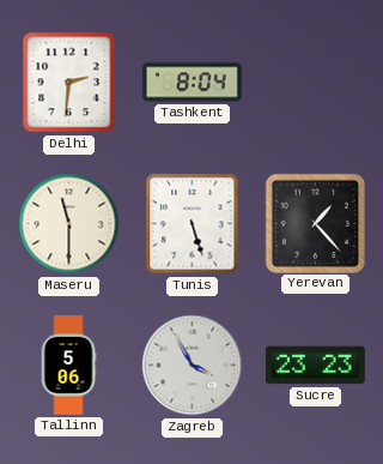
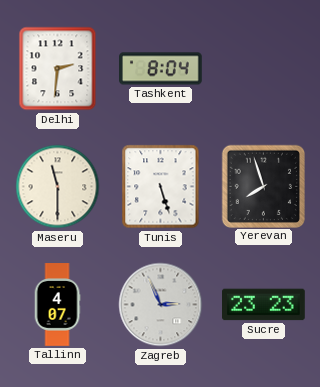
Yerevan: 1:23 -> 7:57
Tallinn: 5:06 -> 4:07
Zagreb: 3:55 -> 2:56
